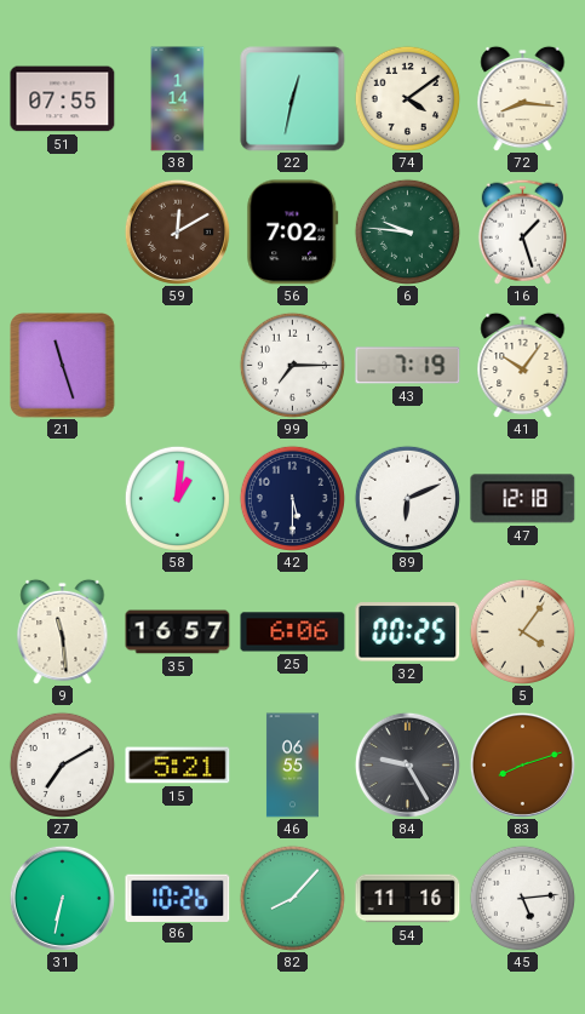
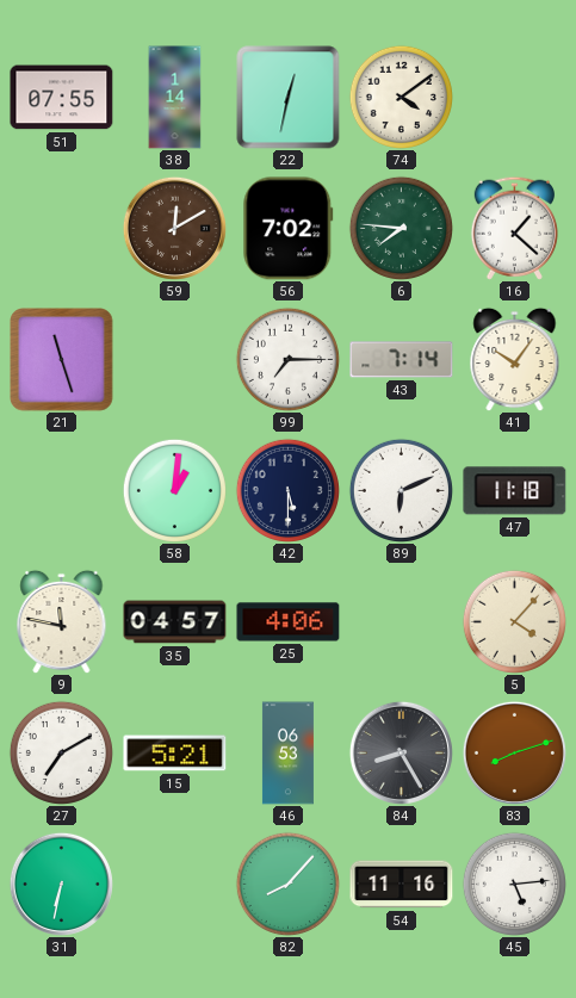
72: 8:16 -> none
6: 9:46 -> 7:46
16: 1:27 -> 1:22
43: 7:19 -> 7:14
47: 12:18 -> 11:18
9: 11:29 -> 11:47
35: 16:57 -> 04:57
25: 6:06 -> 4:06
32: 00:25 -> none
5: 4:06 -> 4:07
46: 06:55 -> 06:53
84: 9:25 -> 8:25
86: 10:26 -> none
